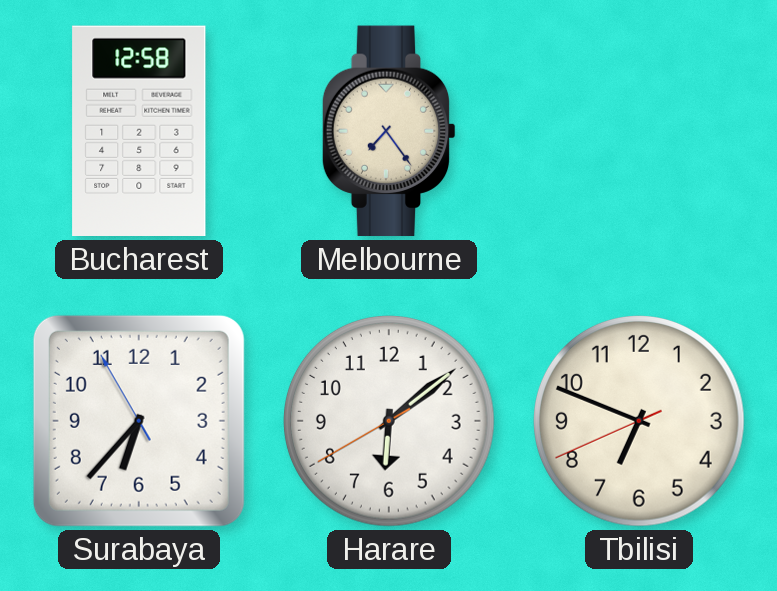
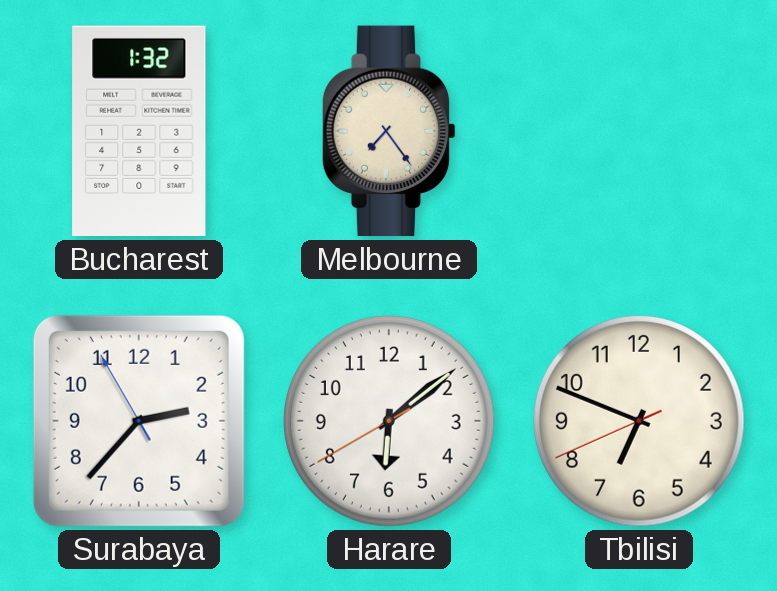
Bucharest: 12:58 -> 1:32
Surabaya: 6:36 -> 2:36
